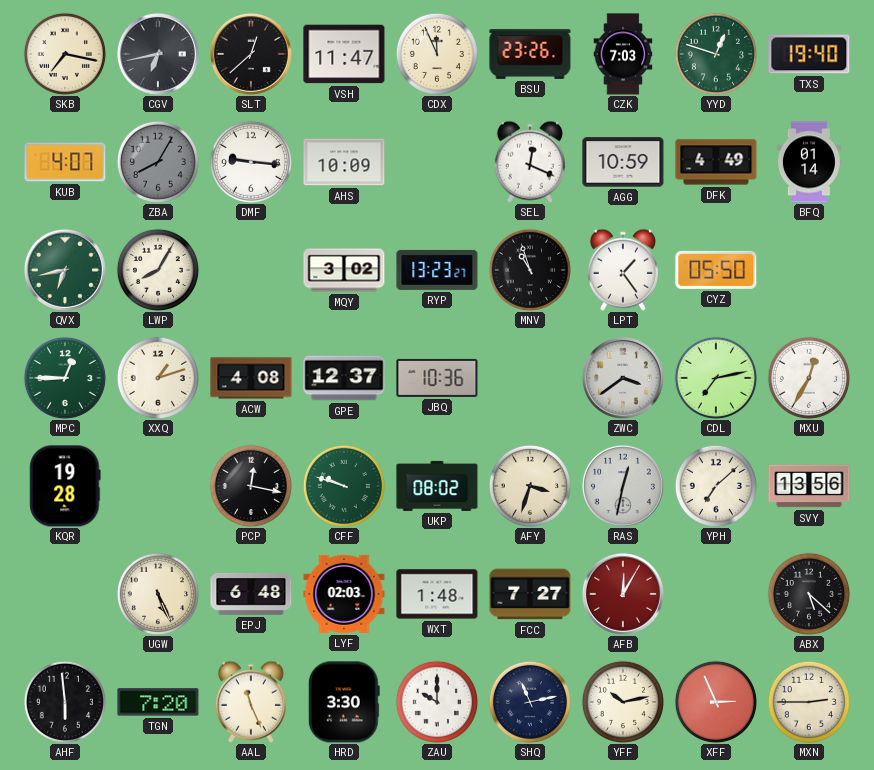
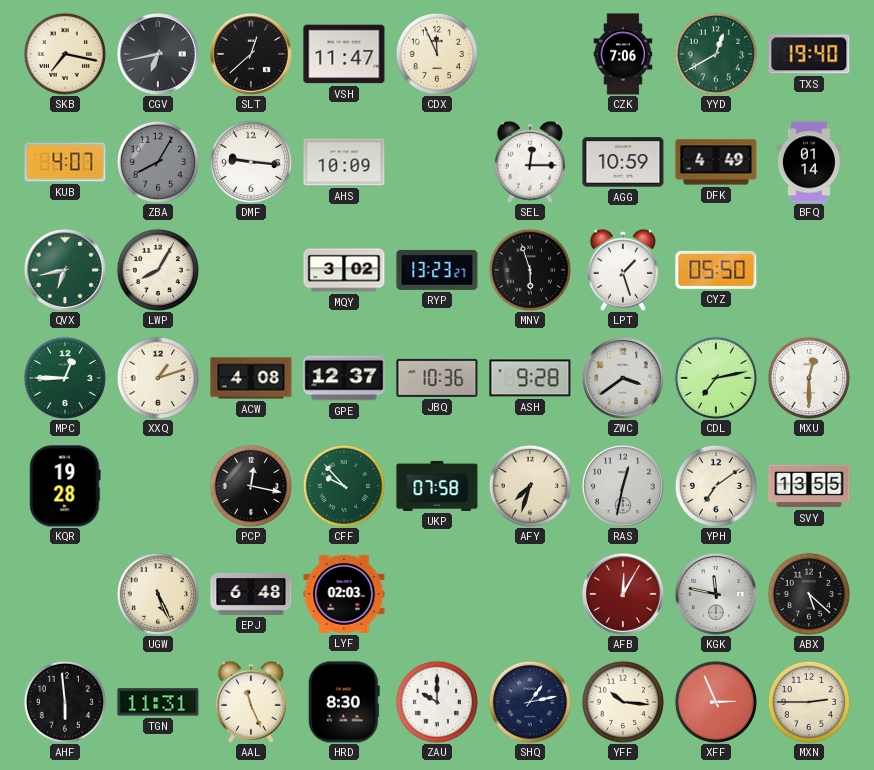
BSU: 23:26 -> none
CZK: 7:03 -> 7:06
YYD: 12:48 -> 12:40
SEL: 12:19 -> 12:15
MNV: 10:57 -> 5:57
LPT: 1:24 -> 1:27
ASH: none -> 9:28
MXU: 12:35 -> 12:30
CFF: 9:48 -> 9:53
UKP: 08:02 -> 07:58
AFY: 3:33 -> 7:33
YPH: 7:08 -> 7:09
SVY: 13:56 -> 13:55
WXT: 1:48 -> none
FCC: 7:27 -> none
KGK: none -> 11:47
TGN: 7:20 -> 11:31
HRD: 3:30 -> 8:30
SHQ: 11:13 -> 1:13
YFF: 10:13 -> 10:16
